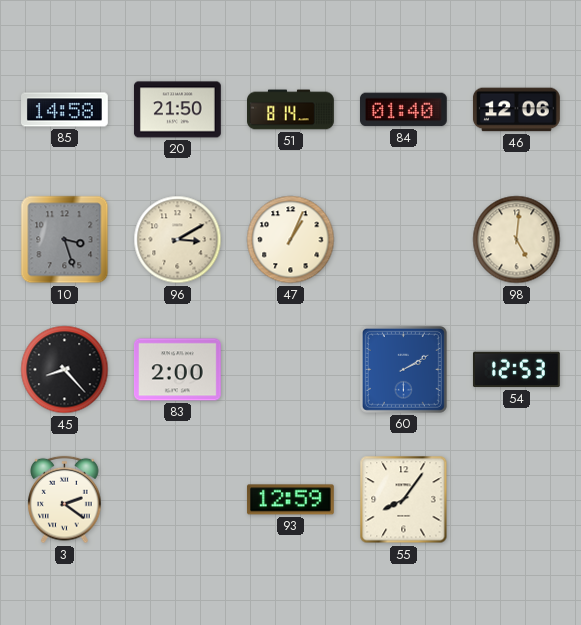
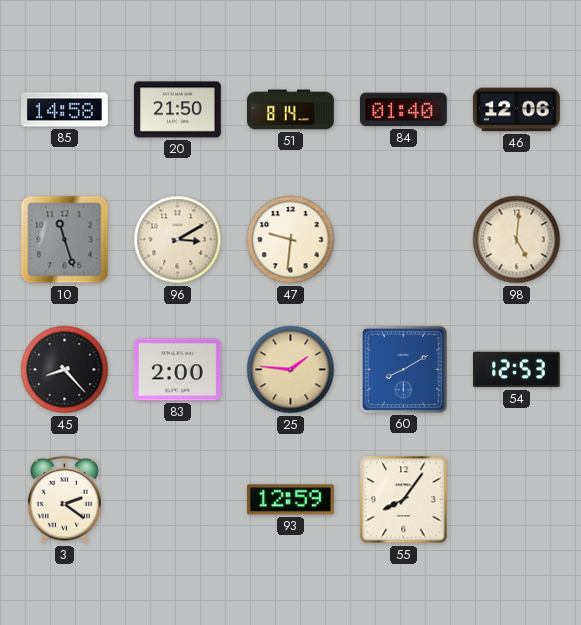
10: 3:27 -> 11:27
47: 1:04 -> 9:31
25: none -> 1:46
60: 2:10 -> 8:10
